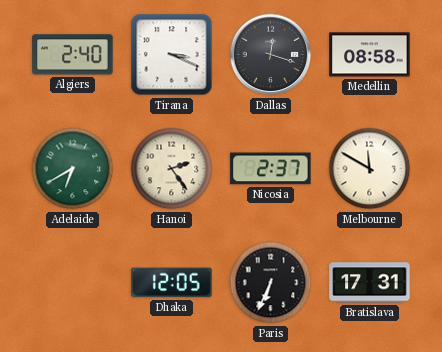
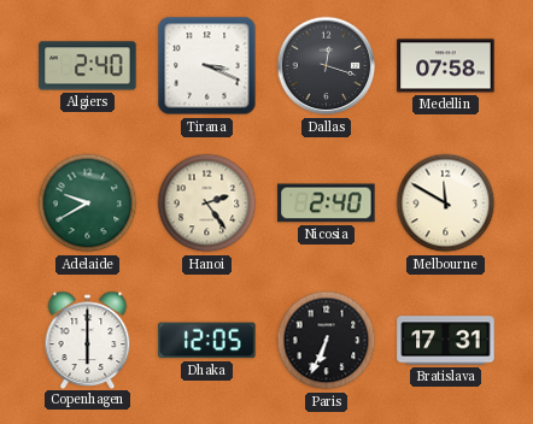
Medellin: 08:58 -> 07:58
Adelaide: 6:40 -> 9:40
Nicosia: 2:37 -> 2:40
Copenhagen: none -> 6:00
